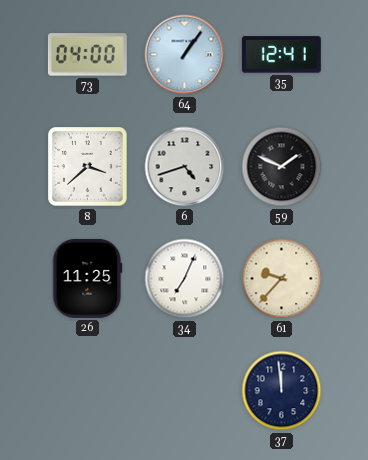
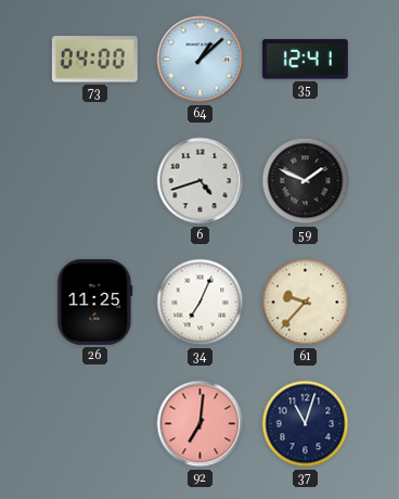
64: 1:06 -> 1:08
8: 3:38 -> none
92: none -> 7:01
37: 11:59 -> 11:03
